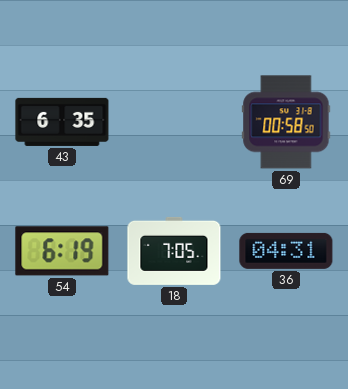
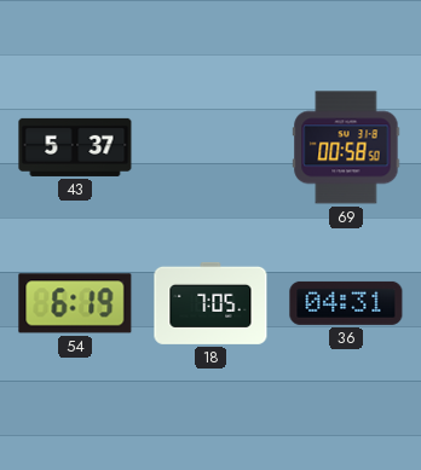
43: 6:35 -> 5:37
